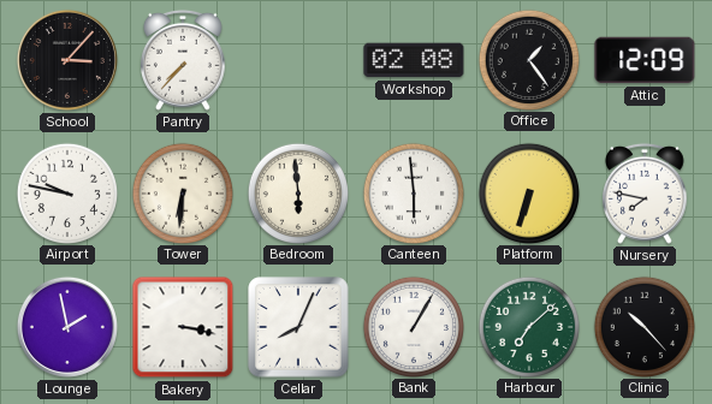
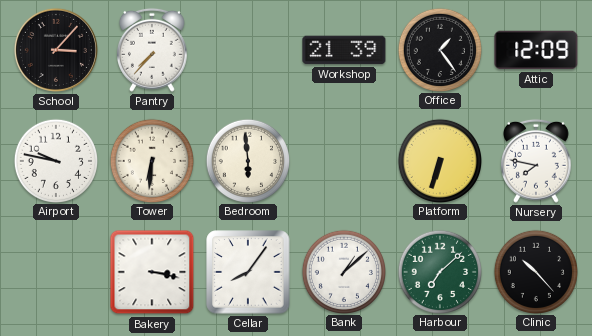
Workshop: 02:08 -> 21:39
Canteen: 5:59 -> none
Lounge: 1:58 -> none
Cellar: 8:04 -> 8:06
Bank: 1:05 -> 1:08
